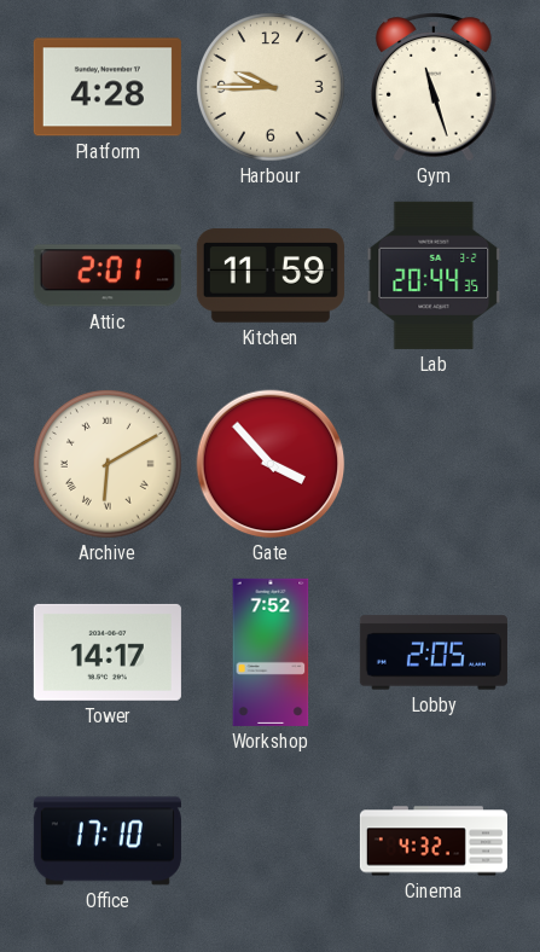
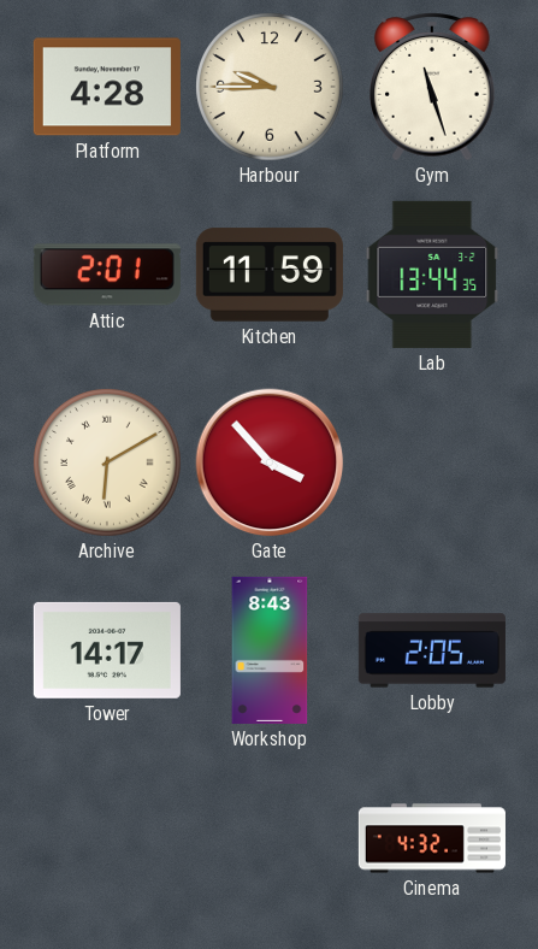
Lab: 20:44 -> 13:44
Workshop: 7:52 -> 8:43
Office: 17:10 -> none
